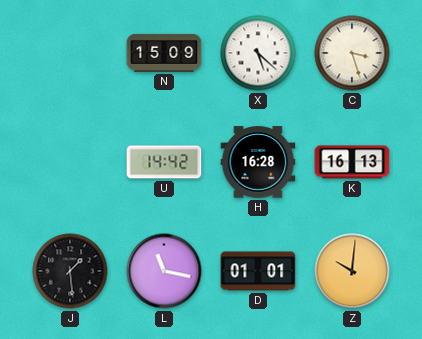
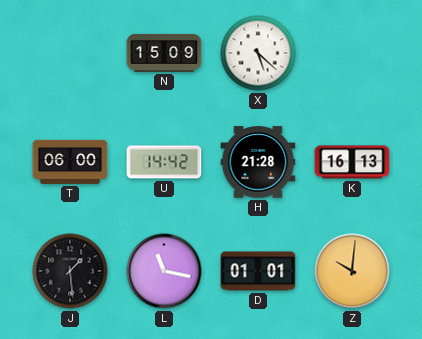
C: 3:27 -> none
T: none -> 06:00
H: 16:28 -> 21:28
